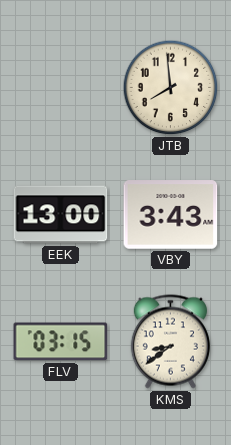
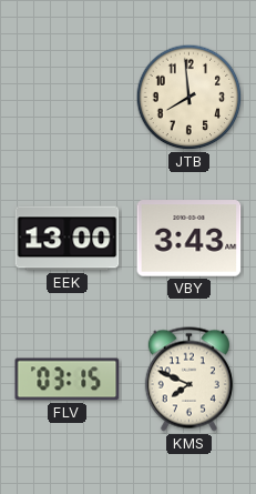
KMS: 8:39 -> 7:49
